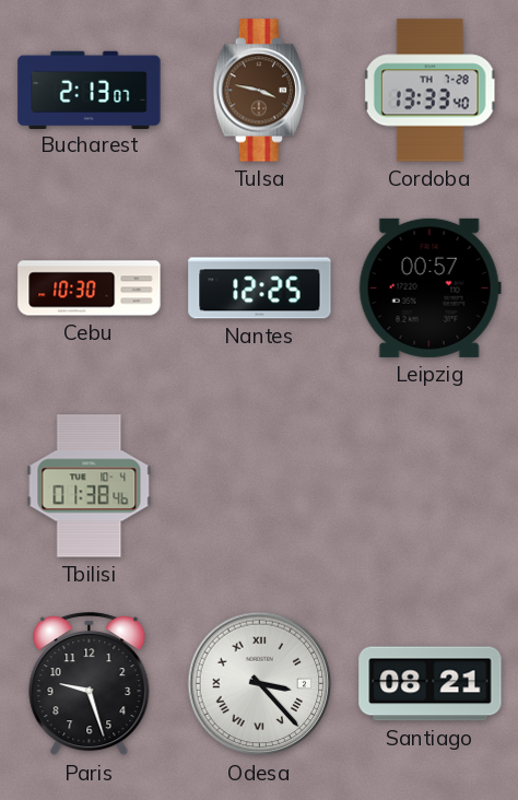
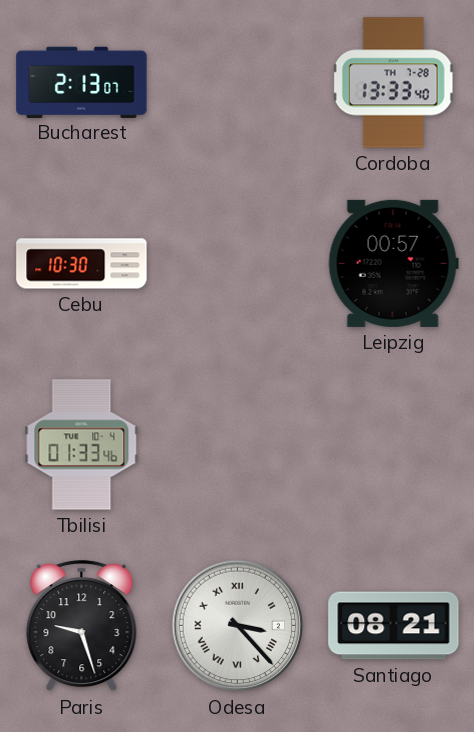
Tulsa: 3:47 -> none
Nantes: 12:25 -> none
Tbilisi: 01:38 -> 01:33
